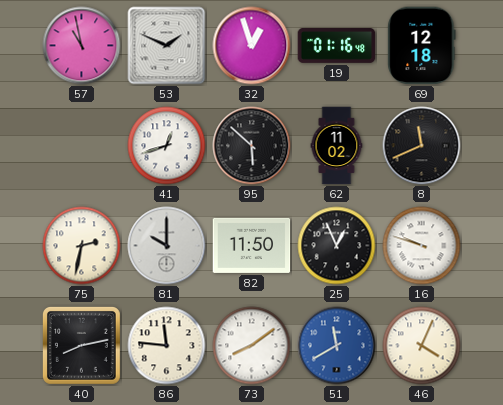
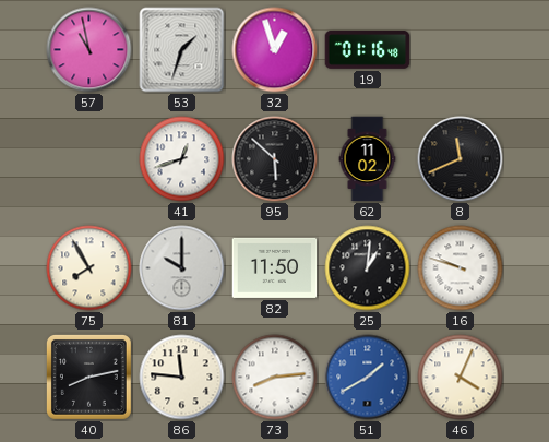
53: 1:49 -> 1:33
69: 12:18 -> none
75: 2:32 -> 7:55
25: 12:56 -> 1:01
73: 8:09 -> 8:14
51: 11:40 -> 1:40
